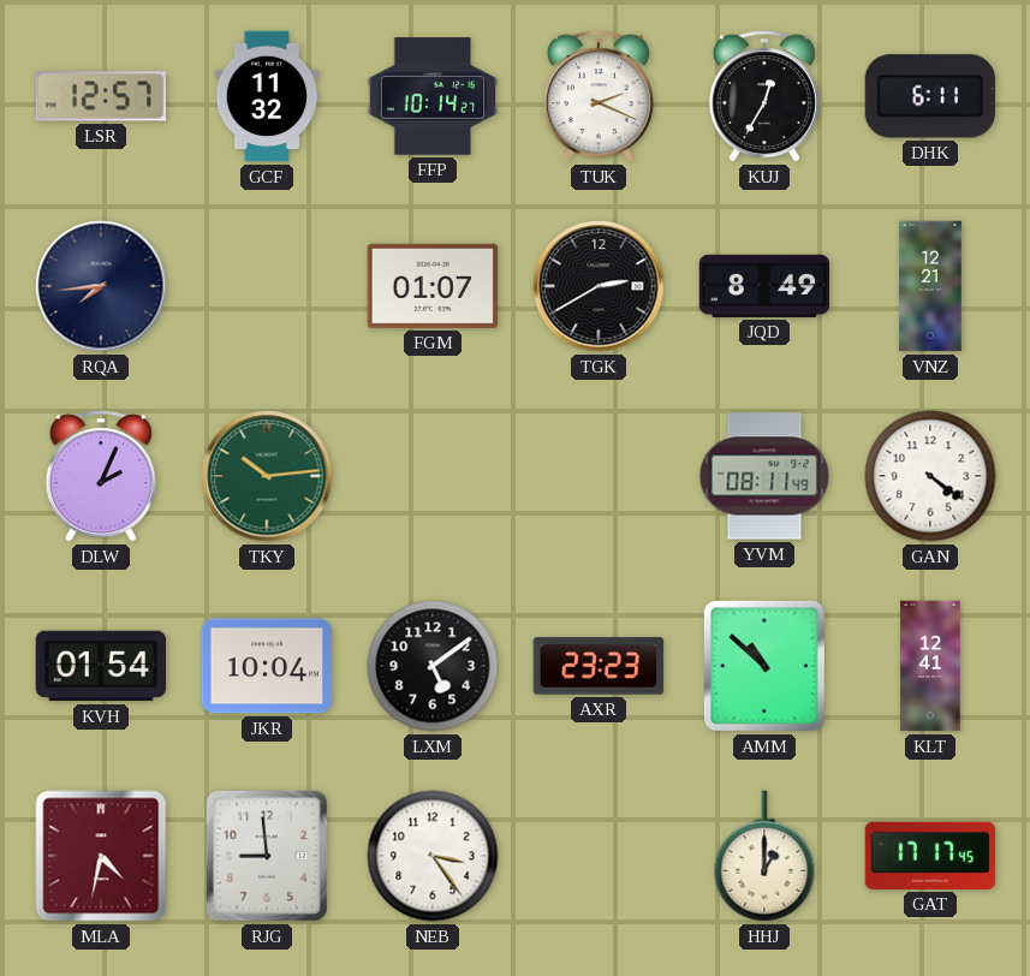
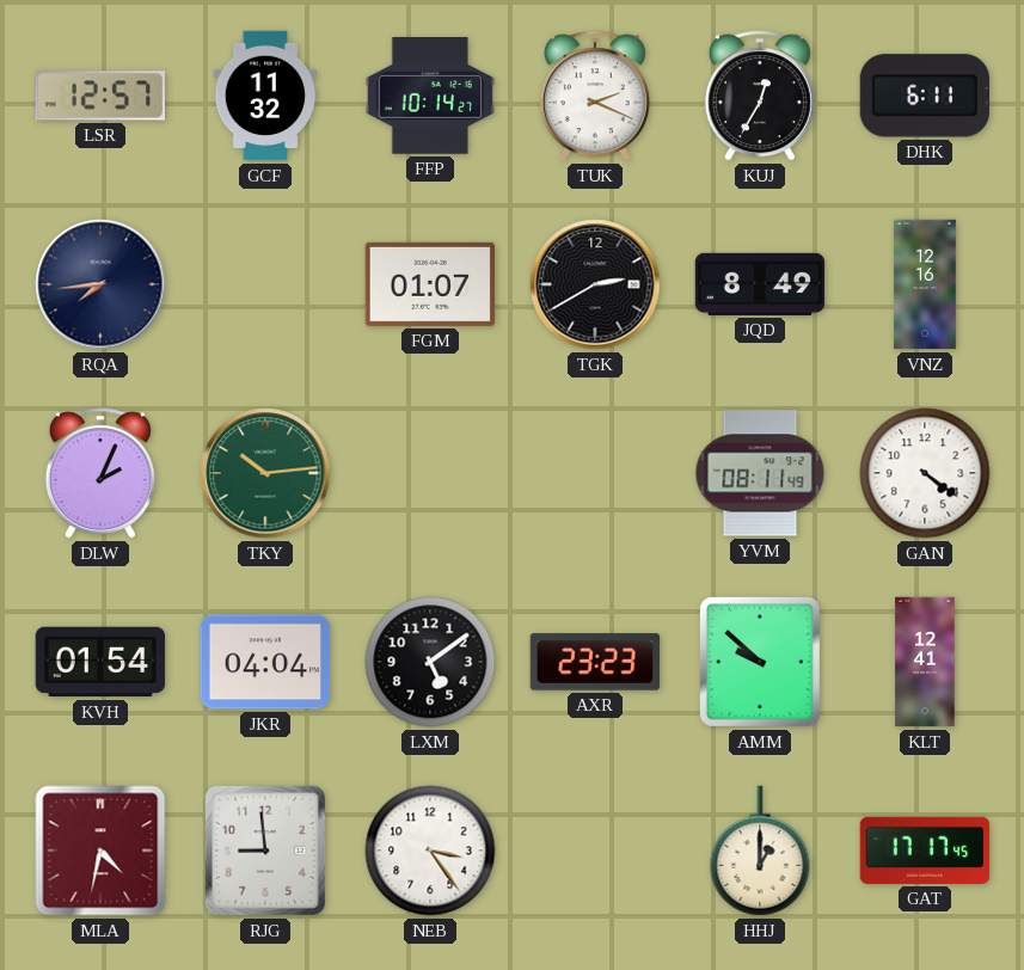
VNZ: 12:21 -> 12:16
JKR: 10:04 -> 04:04
AMM: 10:52 -> 9:52
